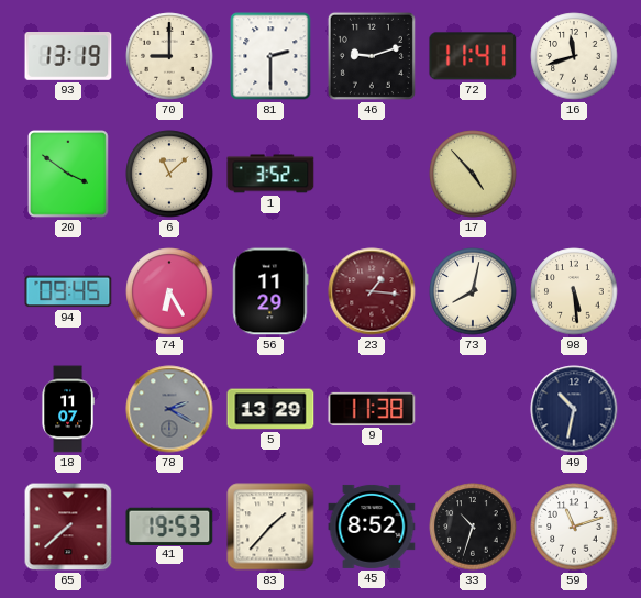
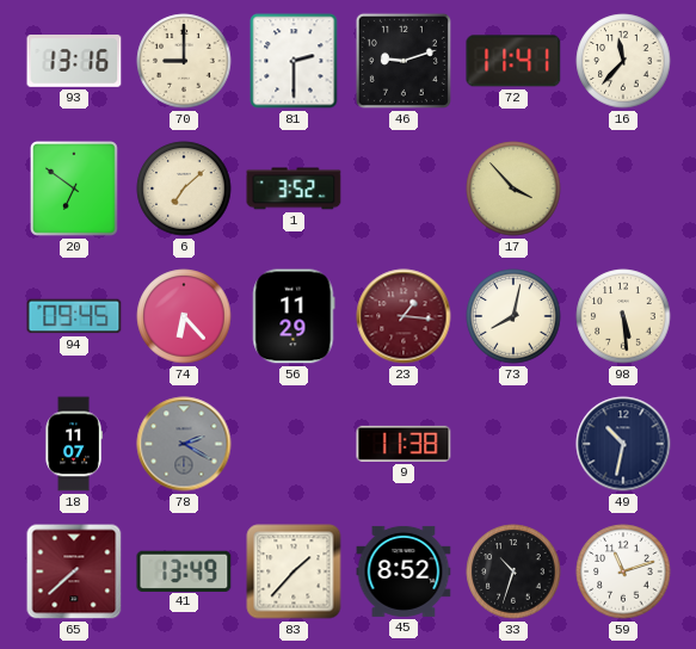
93: 13:19 -> 13:16
16: 11:42 -> 11:37
20: 3:51 -> 6:51
6: 11:08 -> 7:08
17: 4:53 -> 3:53
74: 6:25 -> 6:23
5: 13:29 -> none
41: 19:53 -> 13:49
